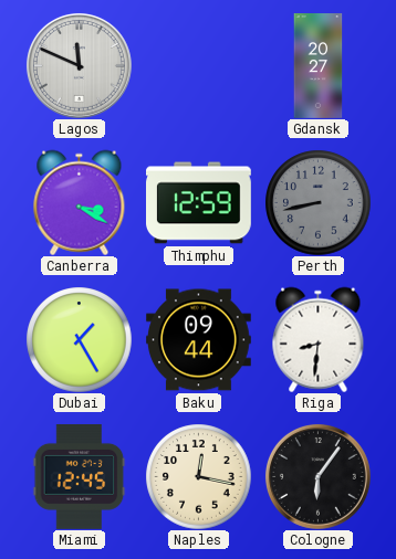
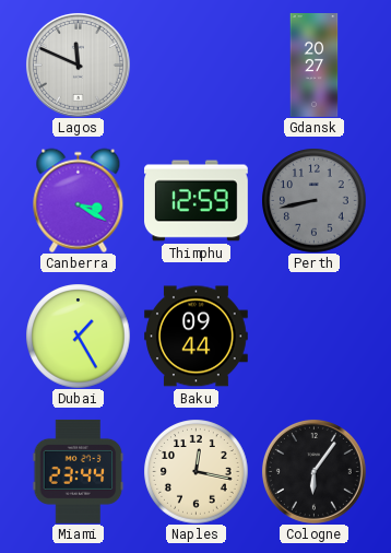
Riga: 8:31 -> none
Miami: 12:45 -> 23:44
